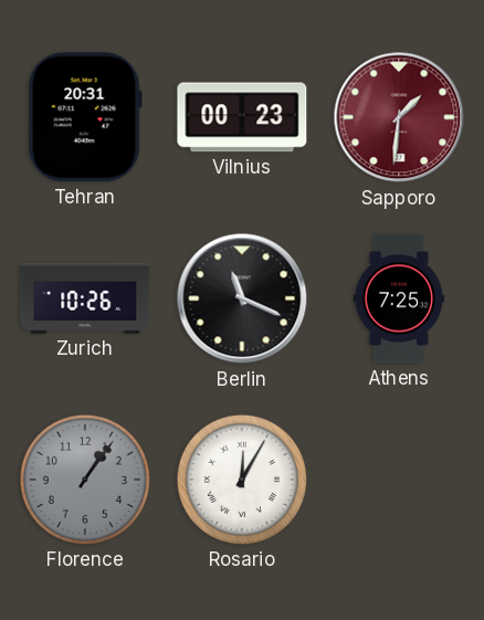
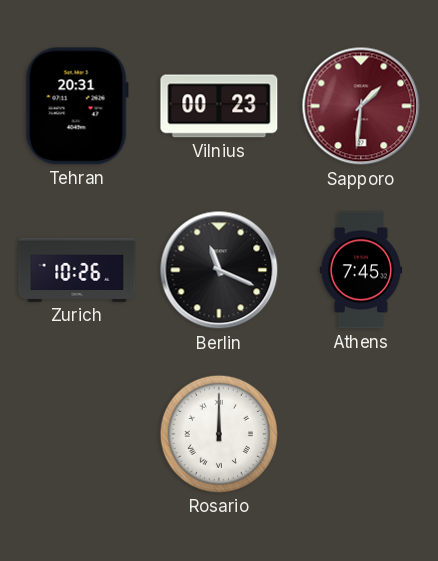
Athens: 7:25 -> 7:45
Florence: 1:06 -> none
Rosario: 12:05 -> 12:00
